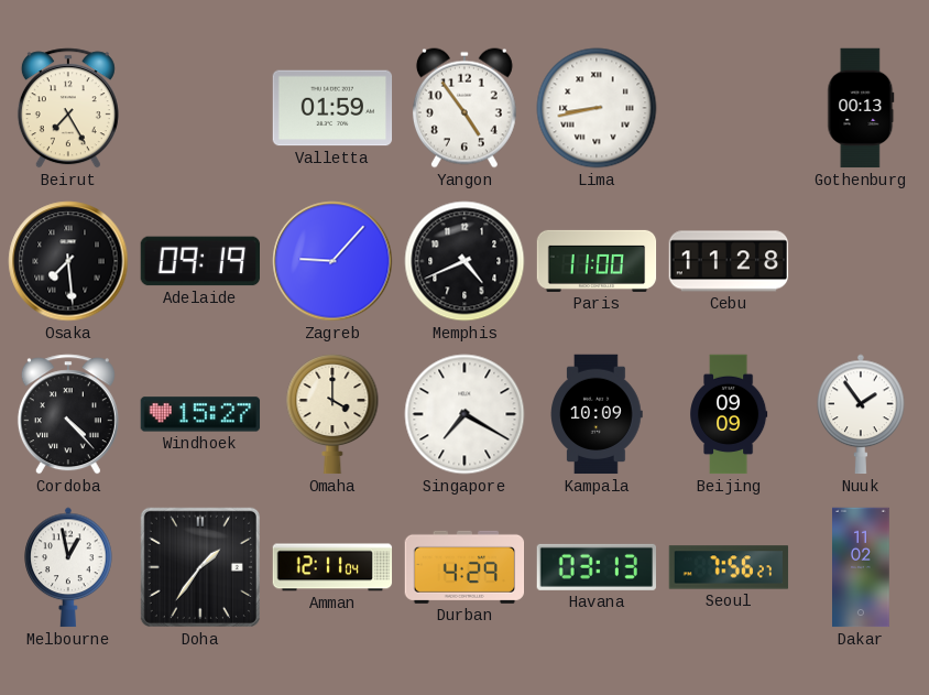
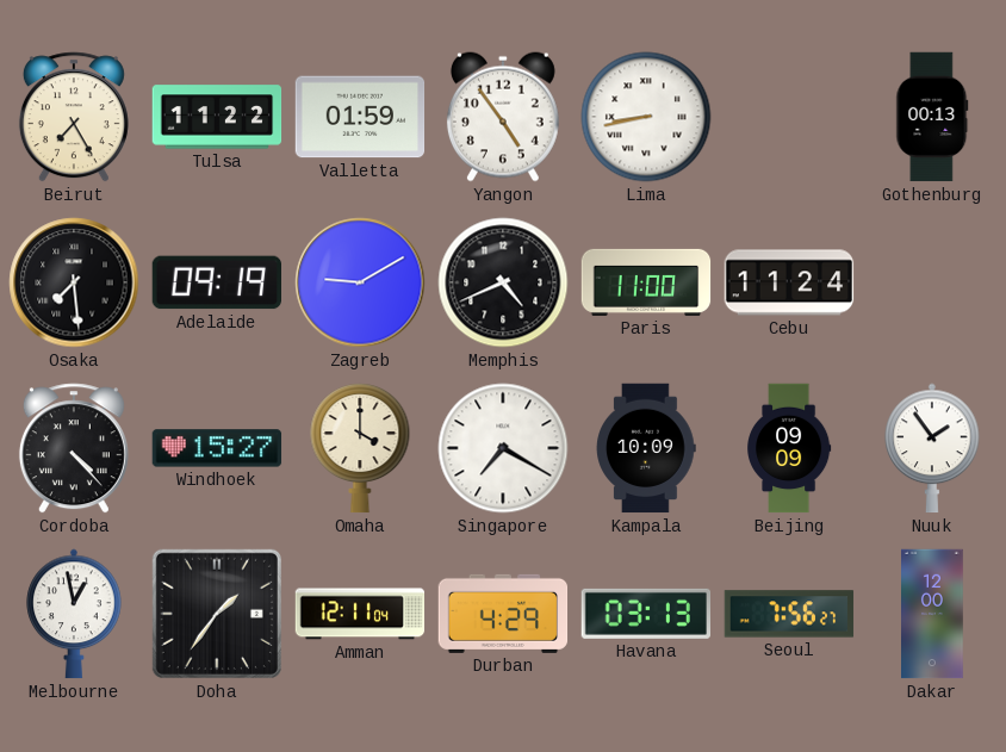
Tulsa: none -> 11:22
Zagreb: 9:07 -> 9:10
Cebu: 11:28 -> 11:24
Dakar: 11:02 -> 12:00
